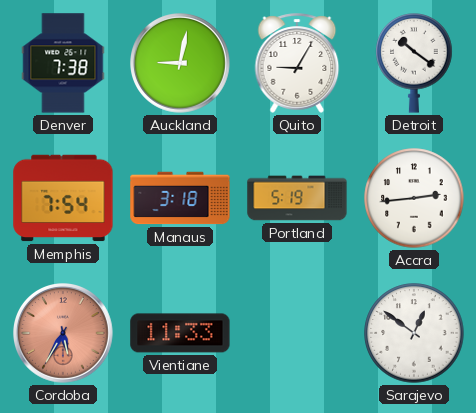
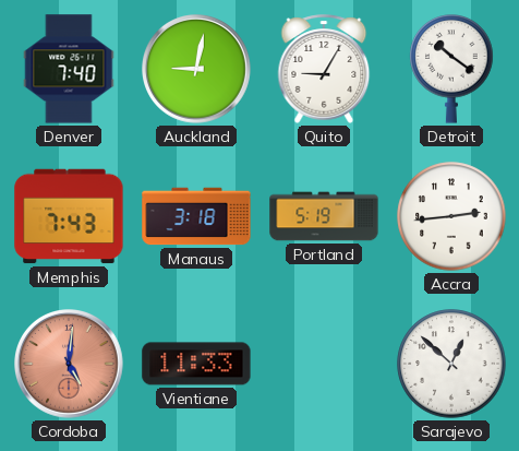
Denver: 7:38 -> 7:40
Memphis: 7:54 -> 7:43
Cordoba: 5:35 -> 5:01
Sarajevo: 12:51 -> 12:52
